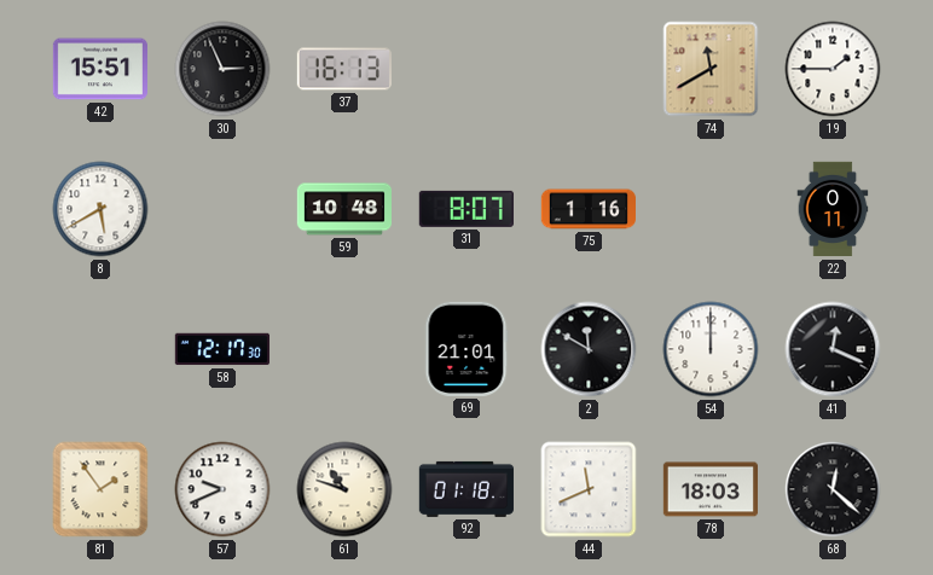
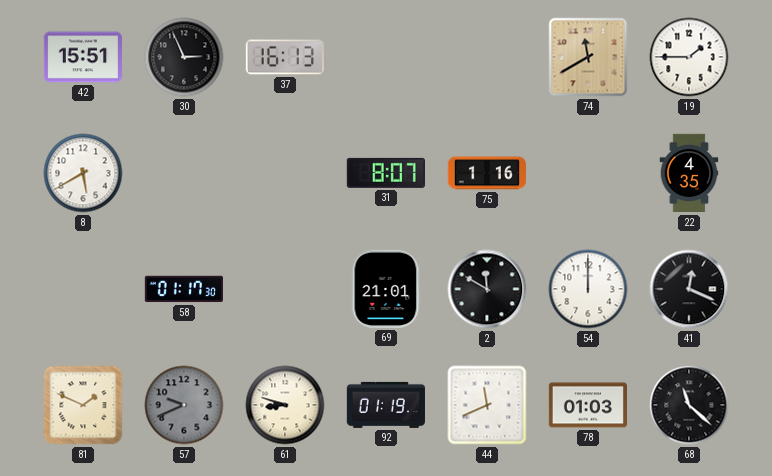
59: 10:48 -> none
22: 0:11 -> 4:35
58: 12:17 -> 01:17
81: 1:54 -> 1:49
57 dial: white -> grey
61: 10:48 -> 8:48
92: 01:18 -> 01:19
78: 18:03 -> 01:03
68: 12:22 -> 11:22
